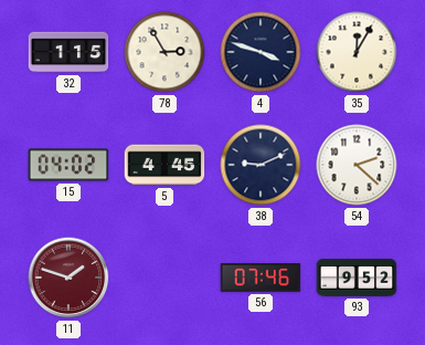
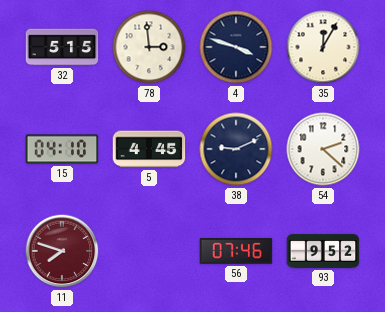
32: 1:15 -> 5:15
78: 2:55 -> 2:59
15: 04:02 -> 04:10
11: 1:48 -> 7:48
